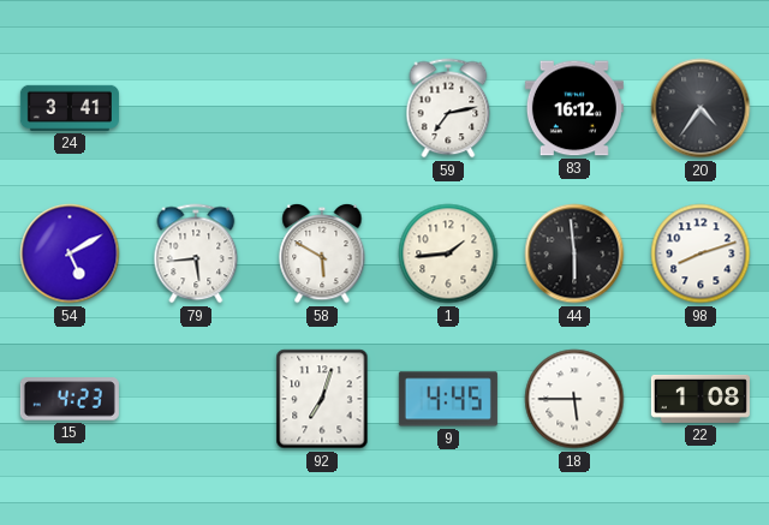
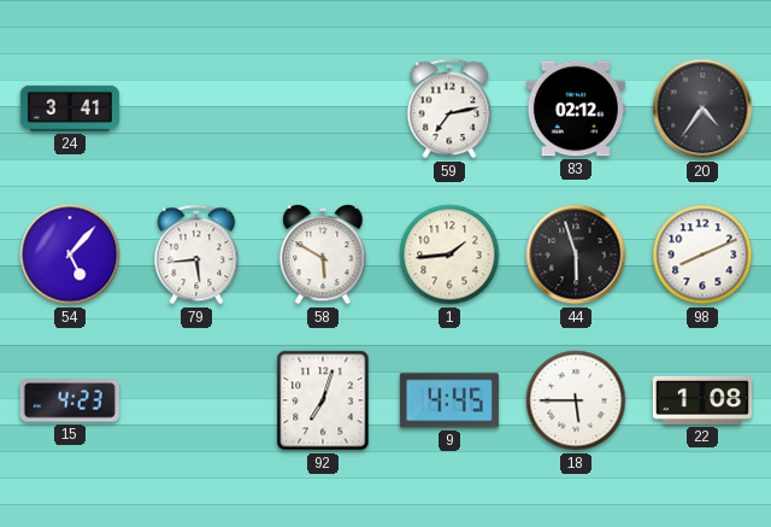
83: 16:12 -> 02:12
54: 5:10 -> 5:07
44: 5:59 -> 5:57
98: 8:12 -> 8:11
